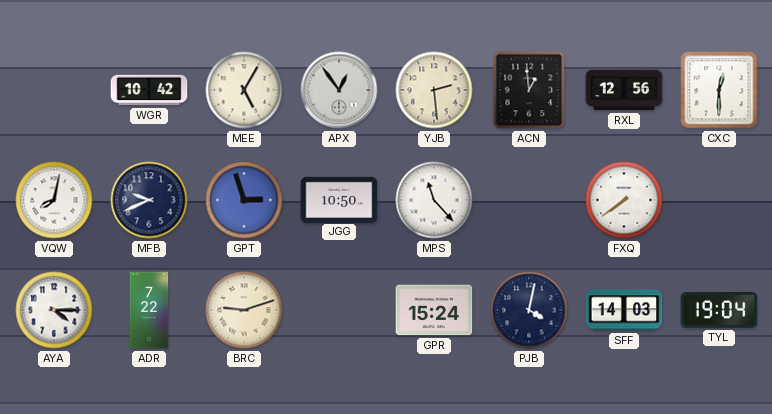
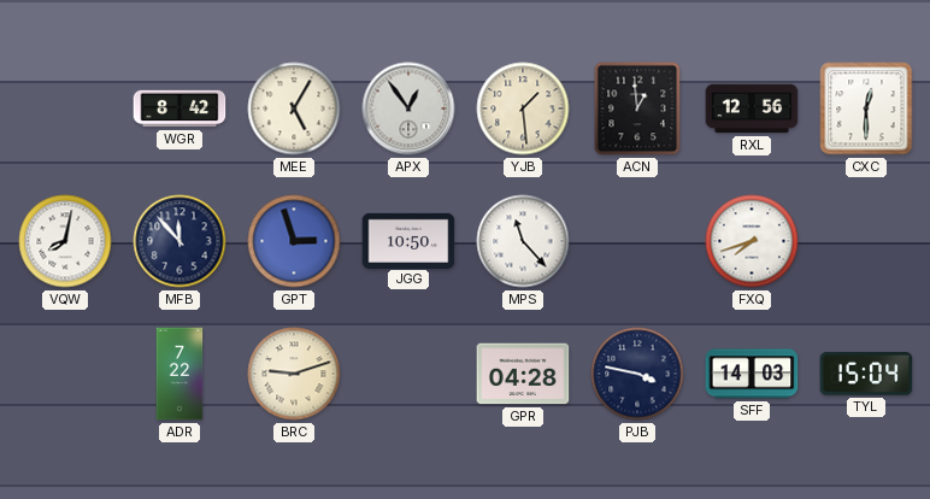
WGR: 10:42 -> 8:42
YJB: 2:29 -> 1:29
MFB: 9:41 -> 11:53
FXQ: 7:39 -> 7:42
AYA: 4:15 -> none
GPR: 15:24 -> 04:28
PJB: 4:02 -> 3:47
TYL: 19:04 -> 15:04
